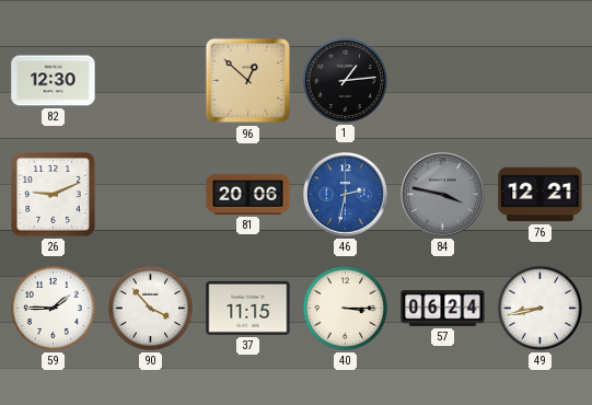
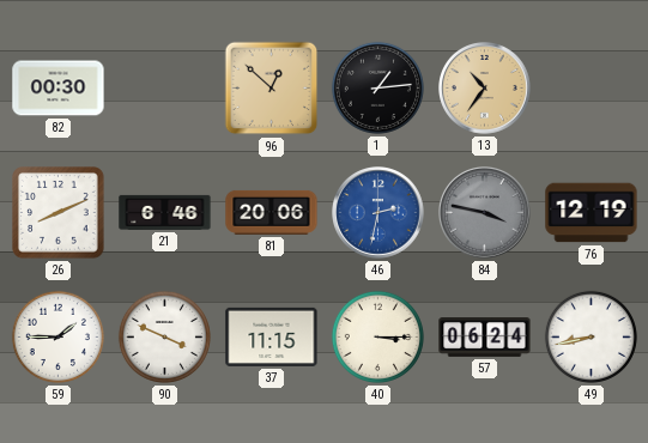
82: 12:30 -> 00:30
13: none -> 10:36
26: 9:11 -> 8:11
21: none -> 6:46
76: 12:21 -> 12:19
90: 3:53 -> 3:49
